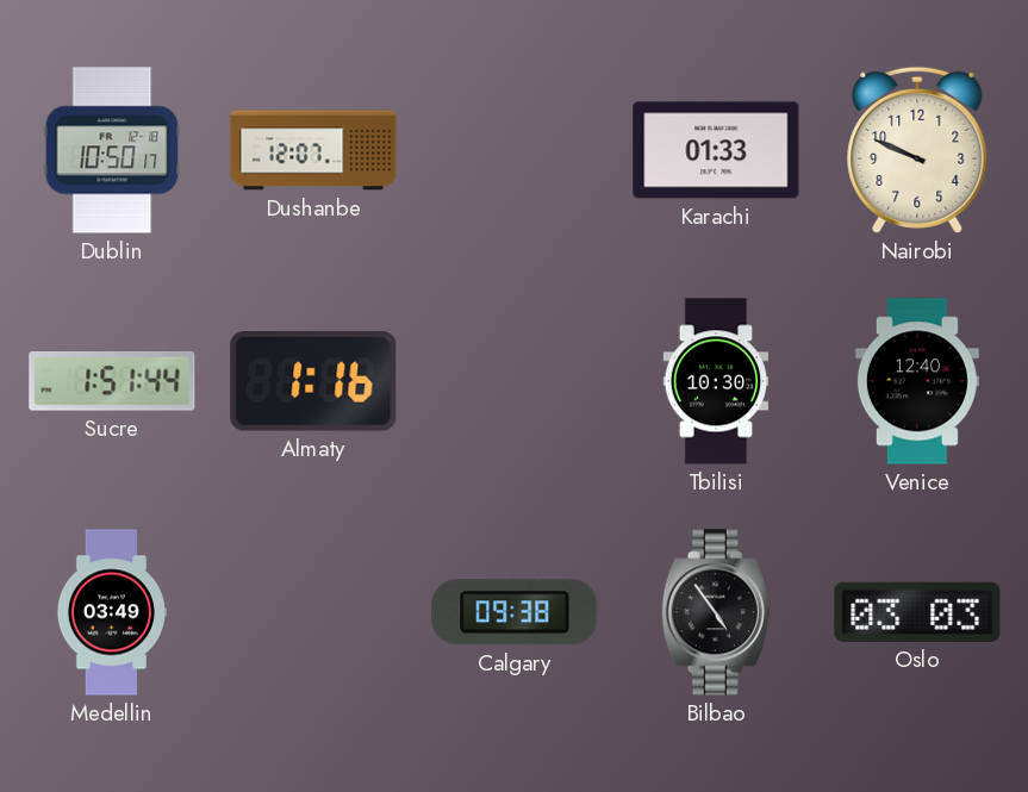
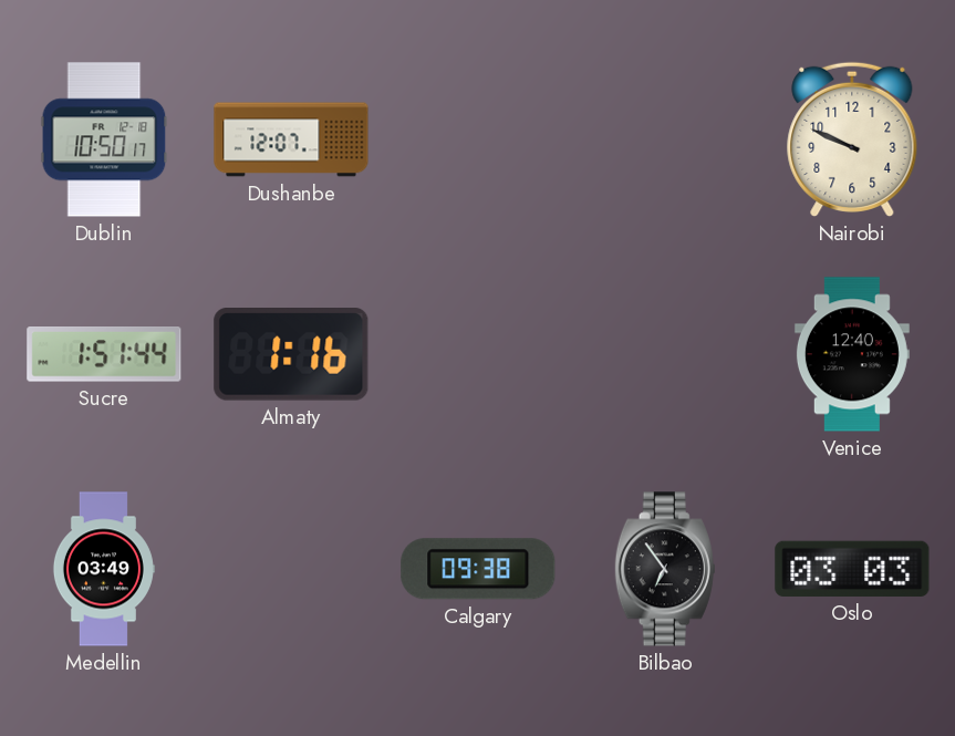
Karachi: 01:33 -> none
Tbilisi: 10:30 -> none
Bilbao: 4:54 -> 6:54
